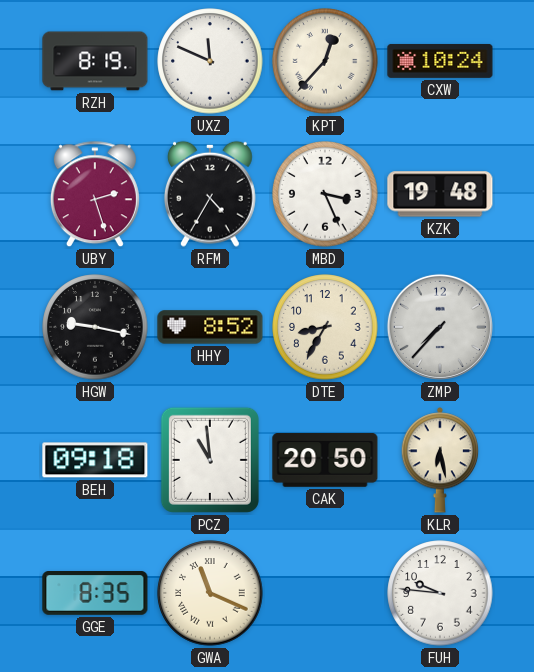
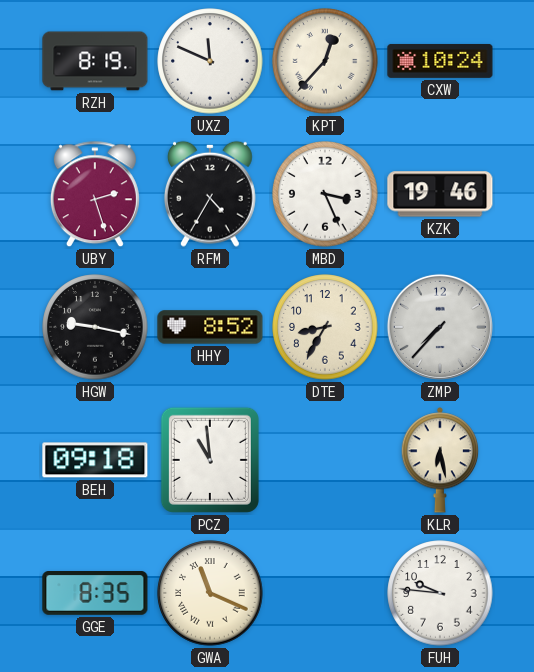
KZK: 19:48 -> 19:46
CAK: 20:50 -> none
